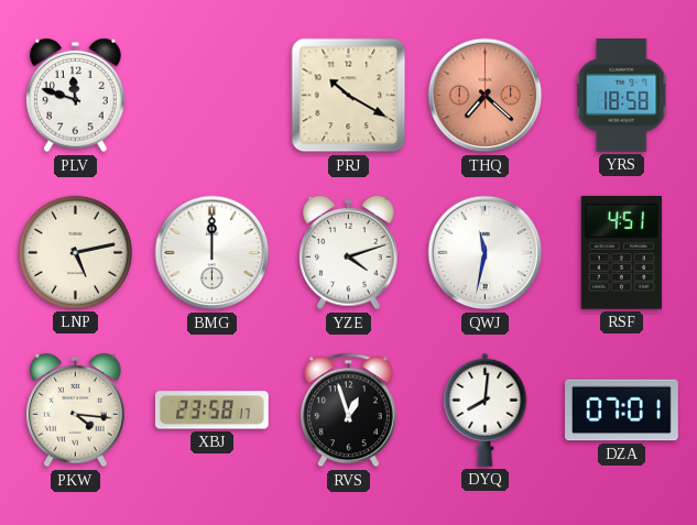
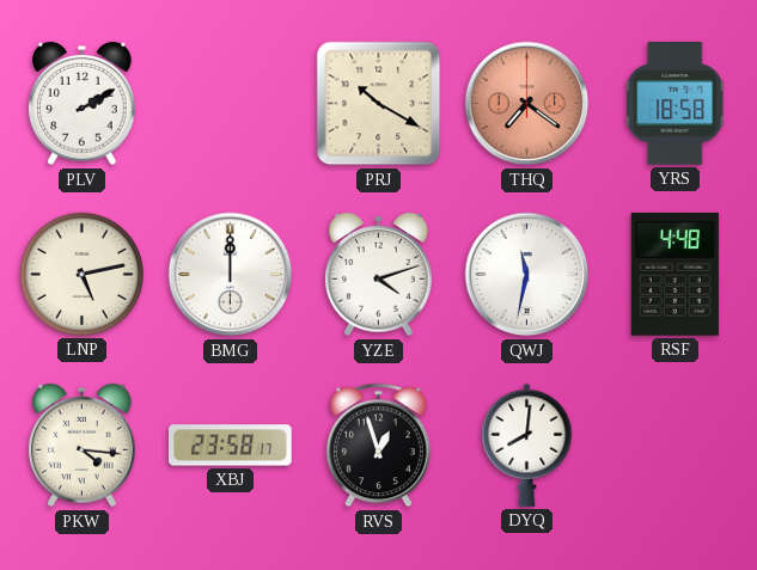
PLV: 11:48 -> 2:10
THQ: 7:22 -> 7:21
RSF: 4:51 -> 4:48
DZA: 07:01 -> none
